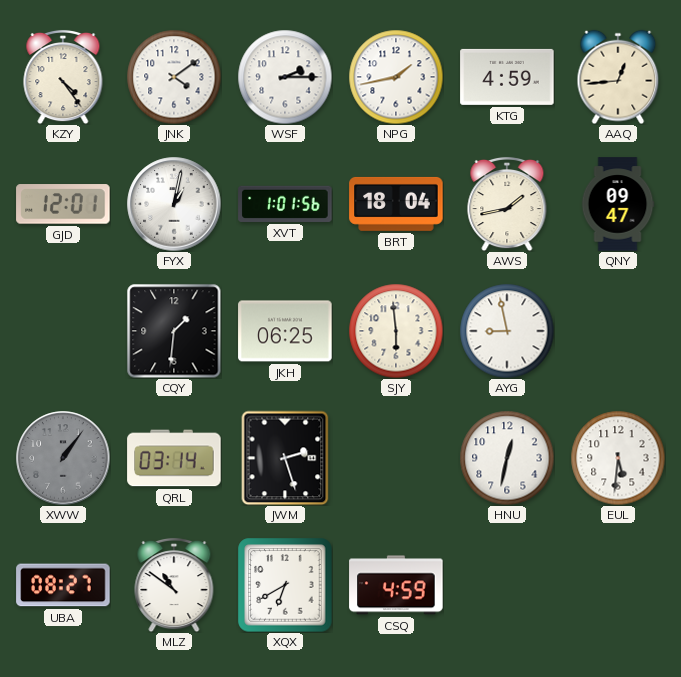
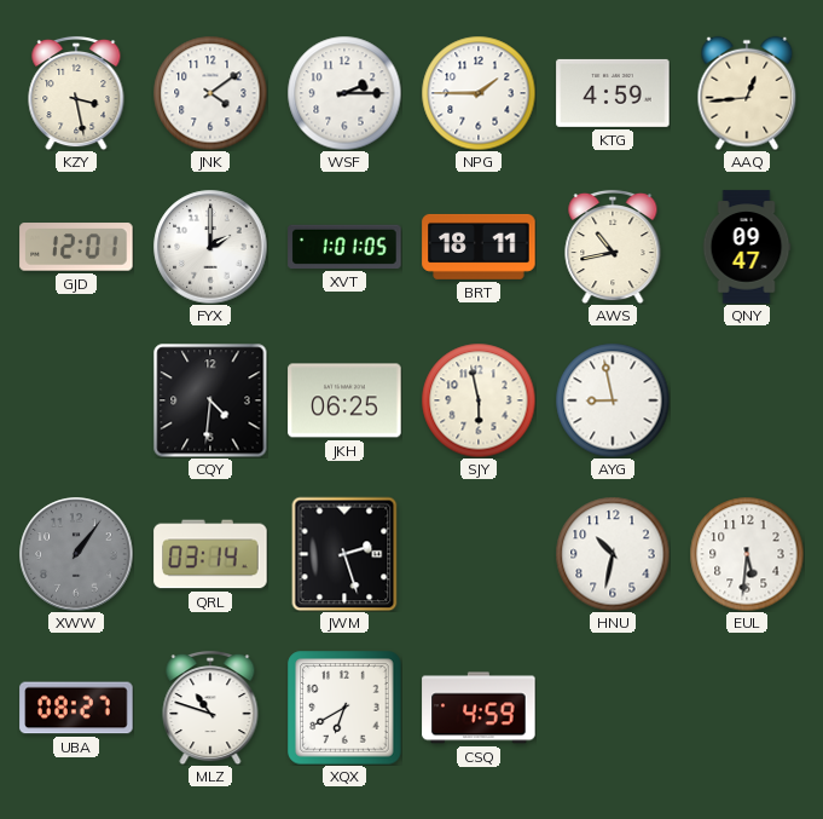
KZY: 4:24 -> 3:28
NPG: 1:43 -> 1:45
FYX: 1:02 -> 2:00
XVT: 1:01:56 -> 1:01:05
BRT: 18:04 -> 18:11
AWS: 1:43 -> 10:43
CQY: 1:31 -> 4:31
SJY: 5:59 -> 5:58
HNU: 12:32 -> 10:32
MLZ: 10:51 -> 10:48
